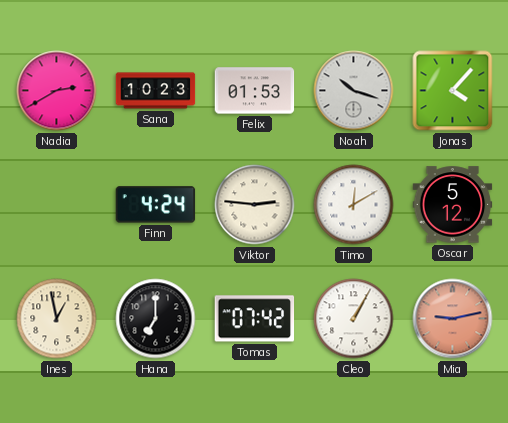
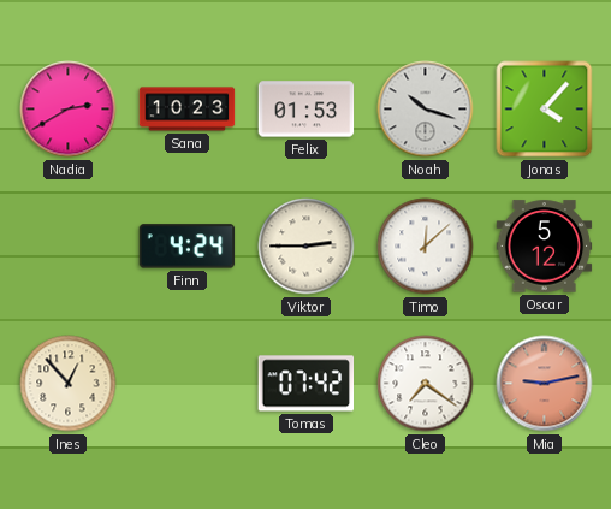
Viktor: 2:46 -> 2:45
Timo: 12:10 -> 12:08
Ines: 12:58 -> 12:53
Hana: 7:00 -> none
Cleo: 1:05 -> 7:21
